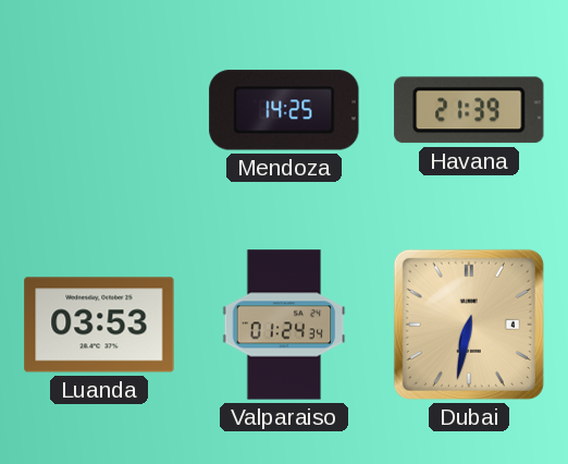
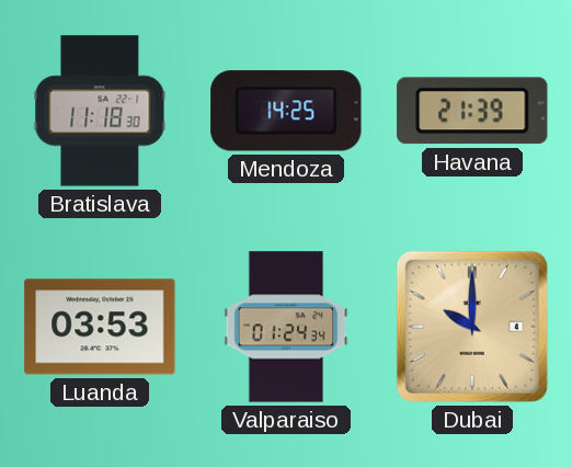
Bratislava: none -> 11:18
Dubai: 6:32 -> 10:00
